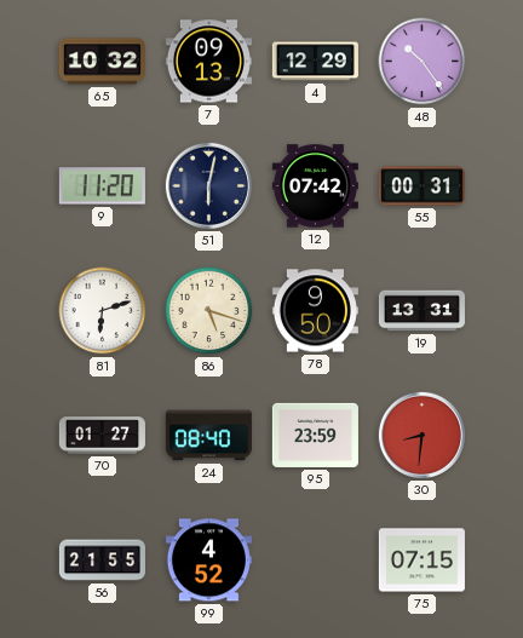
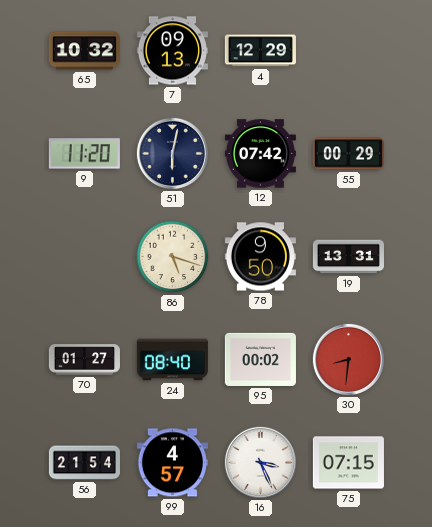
48: 10:24 -> none
55: 00:31 -> 00:29
81: 6:12 -> none
95: 23:59 -> 00:02
56: 21:55 -> 21:54
99: 4:52 -> 4:57
16: none -> 3:26
